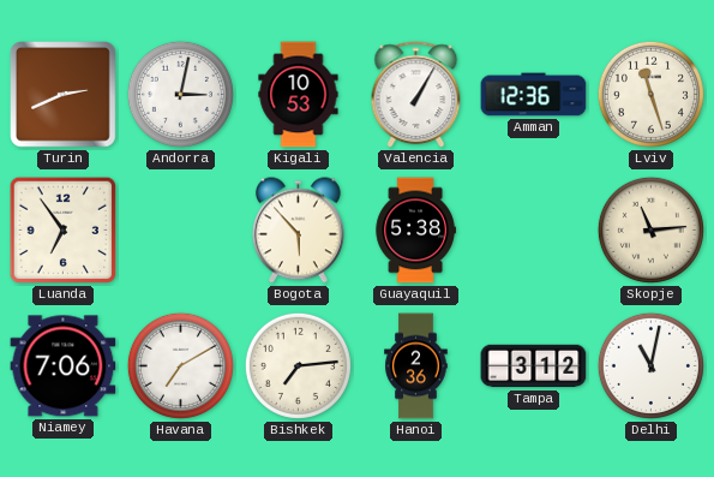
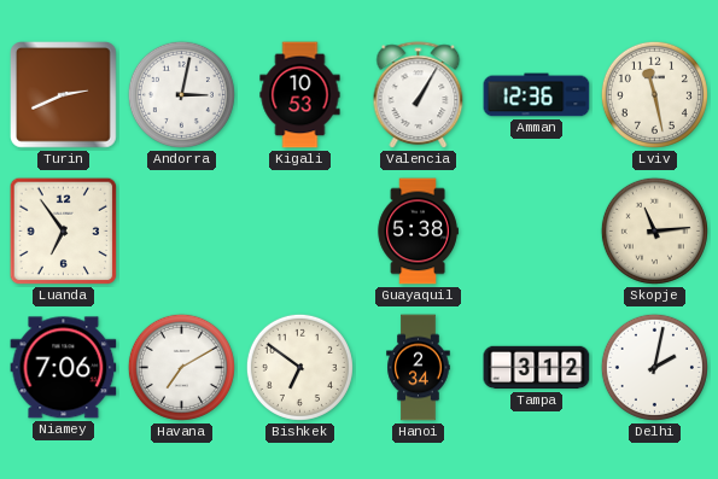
Lviv: 11:27 -> 11:28
Bogota: 5:53 -> none
Bishkek: 7:14 -> 6:51
Hanoi: 2:36 -> 2:34
Delhi: 11:02 -> 2:02
